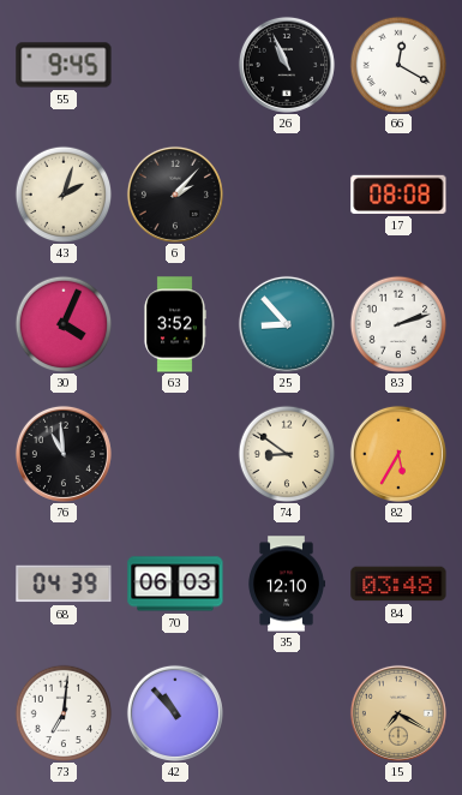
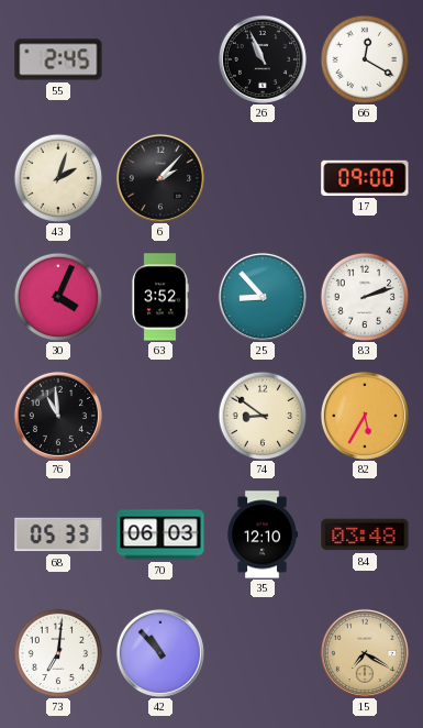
55: 9:45 -> 2:45
17: 08:08 -> 09:00
68: 04:39 -> 05:33
